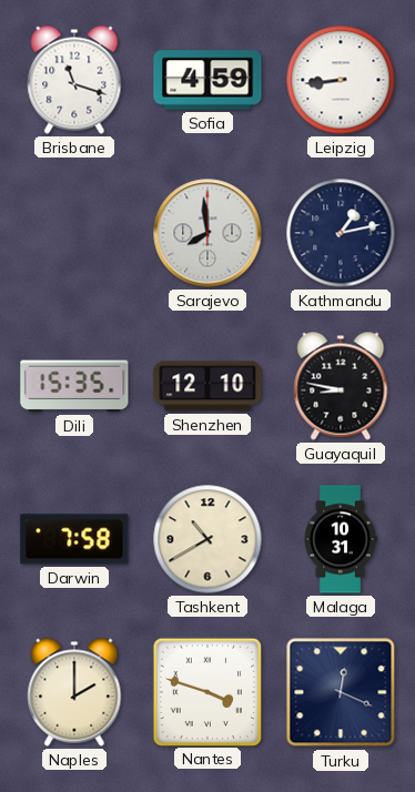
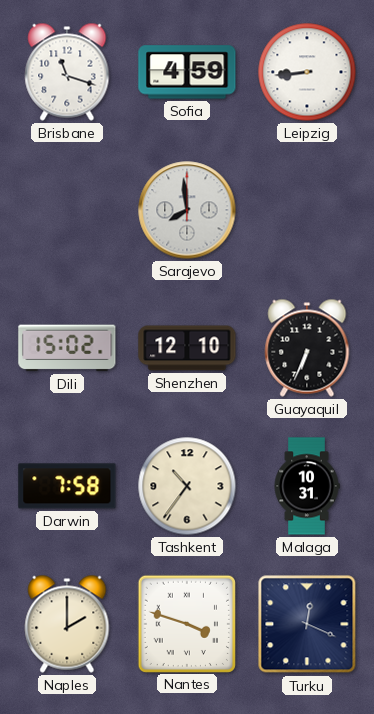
Kathmandu: 1:13 -> none
Dili: 15:35 -> 15:02
Guayaquil: 8:47 -> 6:34
Tashkent: 10:40 -> 10:36
